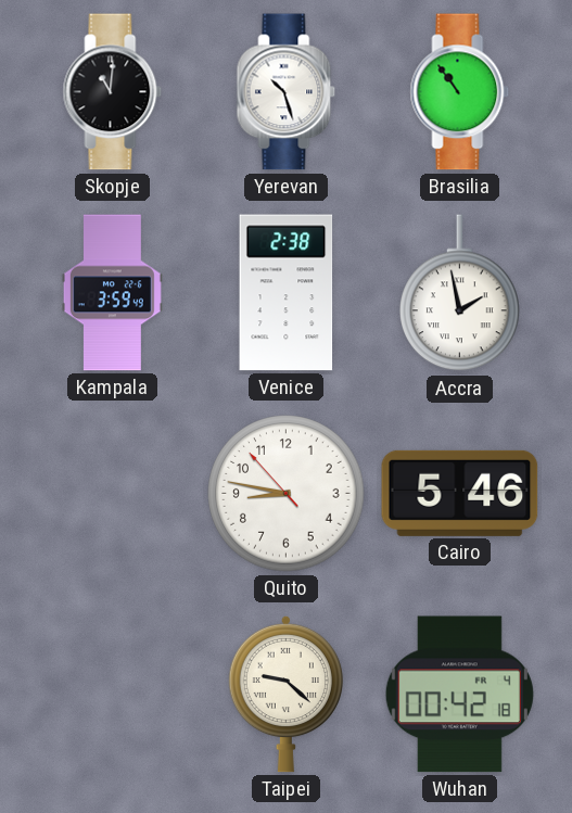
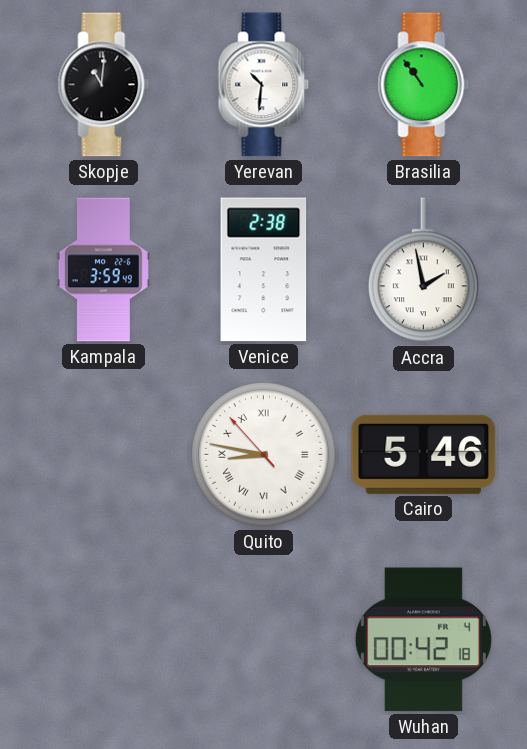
Yerevan: 10:27 -> 10:31
Quito numerals: Arabic -> Roman
Taipei: 9:22 -> none
